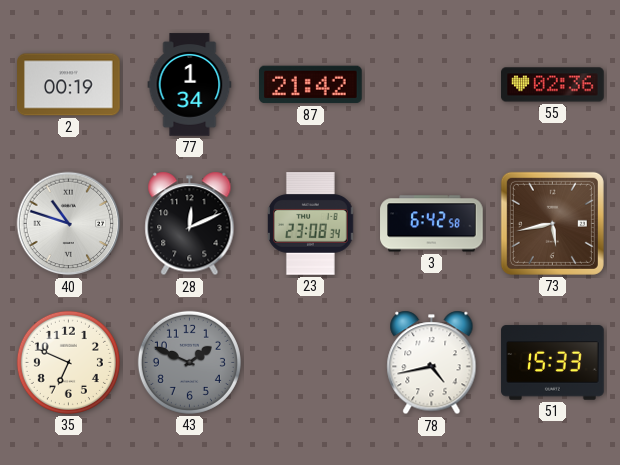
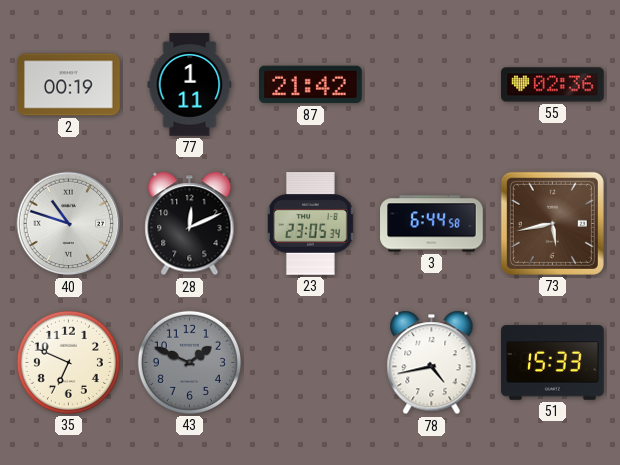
77: 1:34 -> 1:11
23: 23:08 -> 23:05
3: 6:42 -> 6:44
